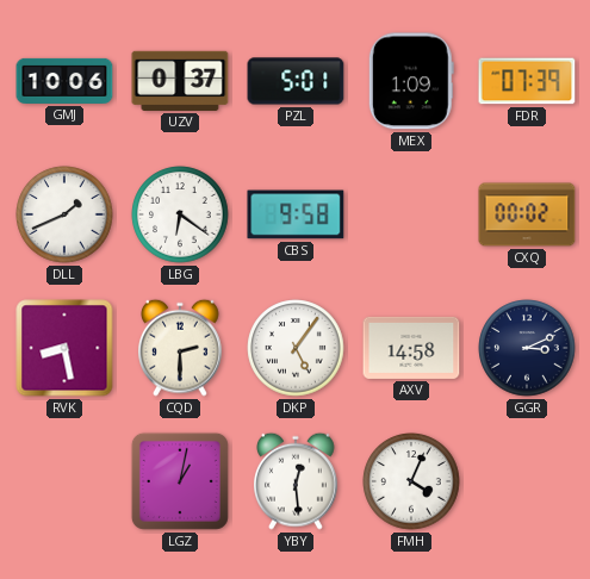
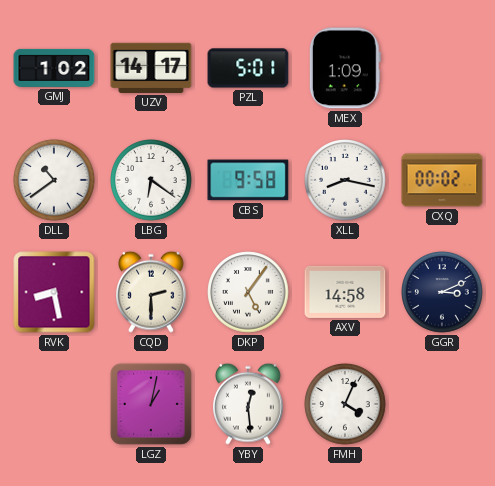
GMJ: 10:06 -> 1:02
UZV: 0:37 -> 14:17
FDR: 07:39 -> none
DLL: 1:41 -> 10:39
XLL: none -> 8:17
